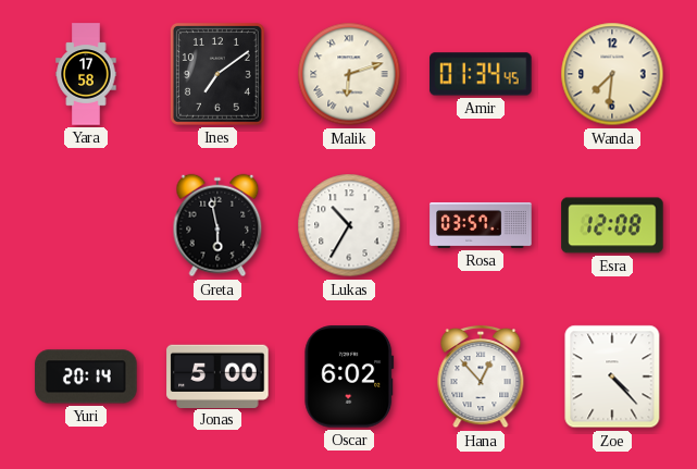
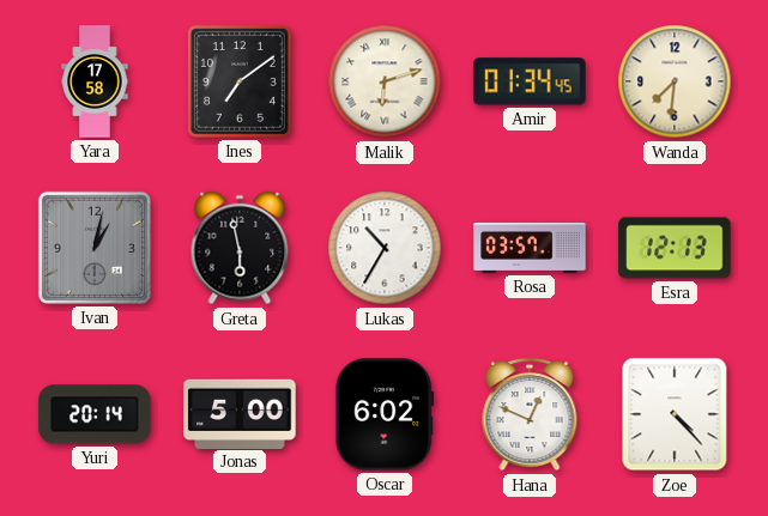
Ivan: none -> 1:02
Esra: 12:08 -> 12:13
Hana: 12:53 -> 12:49
